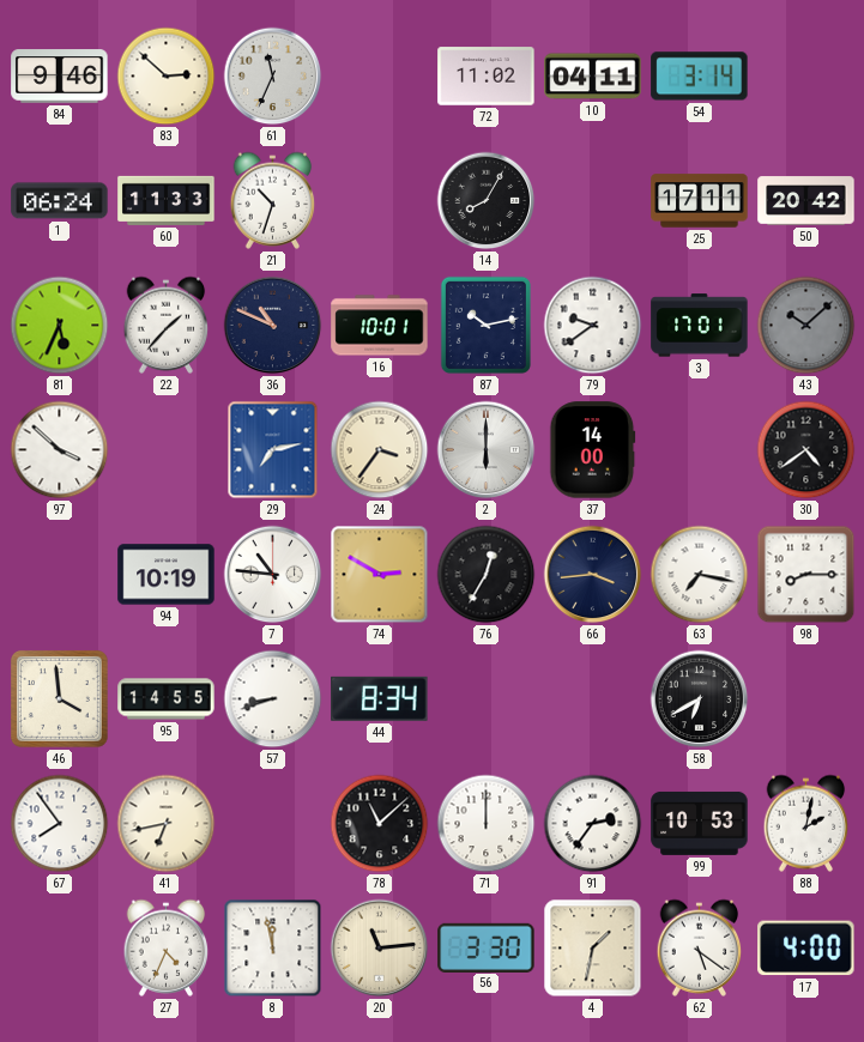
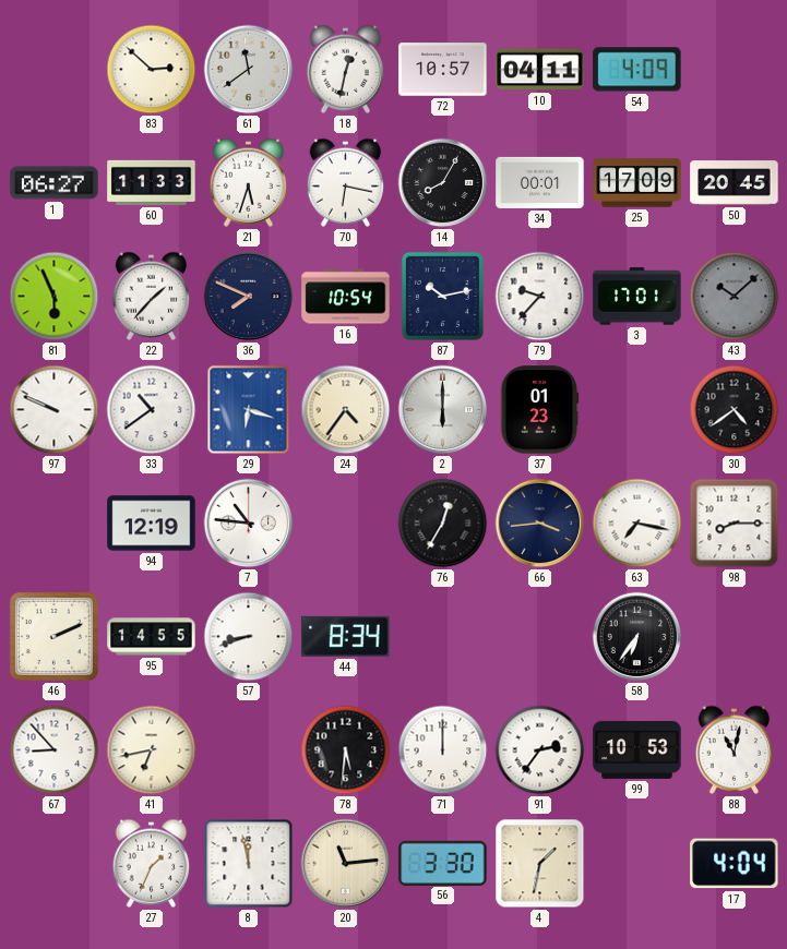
84: 9:46 -> none
61: 11:34 -> 11:39
18: none -> 12:32
72: 11:02 -> 10:57
54: 3:14 -> 4:09
1: 06:24 -> 06:27
21: 10:33 -> 5:33
70: none -> 6:17
34: none -> 00:01
25: 17:11 -> 17:09
50: 20:42 -> 20:45
81: 5:34 -> 5:56
36: 10:49 -> 7:49
16: 10:01 -> 10:54
79: 9:39 -> 9:37
97: 3:52 -> 9:49
33: none -> 10:39
29: 7:13 -> 6:18
24: 3:36 -> 4:36
37: 14:00 -> 01:23
94: 10:19 -> 12:19
74: 2:50 -> none
46: 3:59 -> 2:11
58: 6:40 -> 6:36
67: 7:54 -> 8:53
78: 11:08 -> 5:31
88: 2:02 -> 11:02
27: 4:34 -> 1:34
62: 5:21 -> none
17: 4:00 -> 4:04
